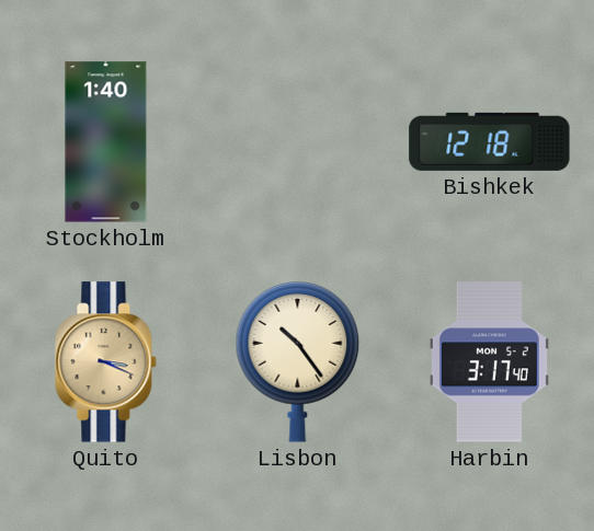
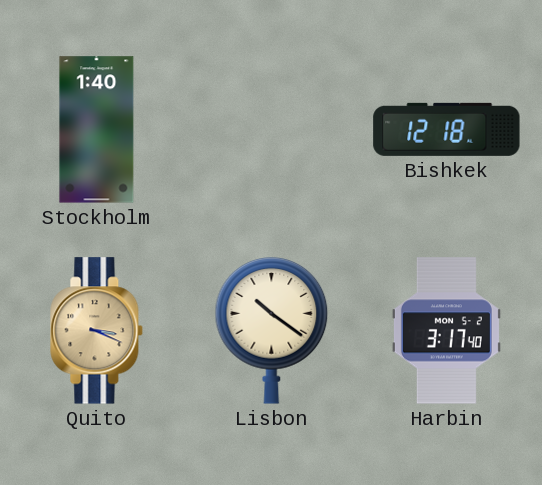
Lisbon: 10:24 -> 10:21
